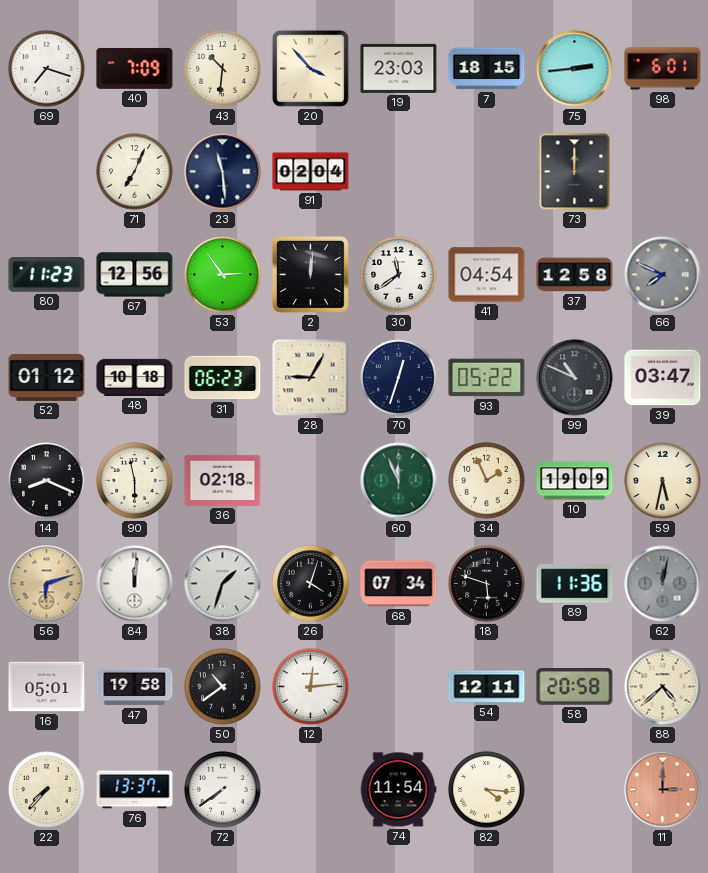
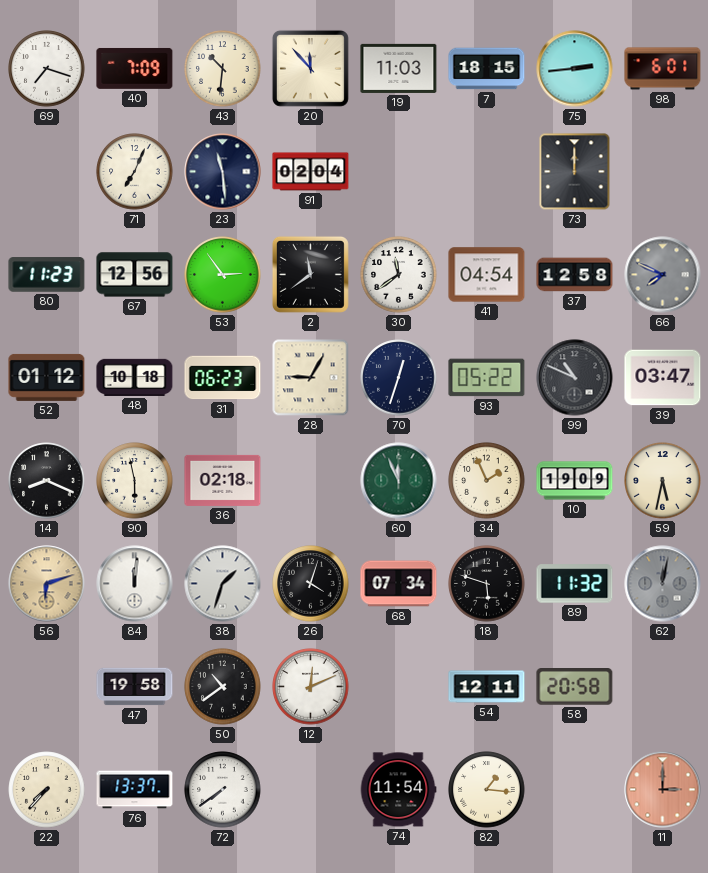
20: 3:53 -> 11:53
19: 23:03 -> 11:03
2: 12:01 -> 11:39
89: 11:36 -> 11:32
16: 05:01 -> none
12: 12:14 -> 12:11
88: 4:38 -> none
82: 4:16 -> 1:16
